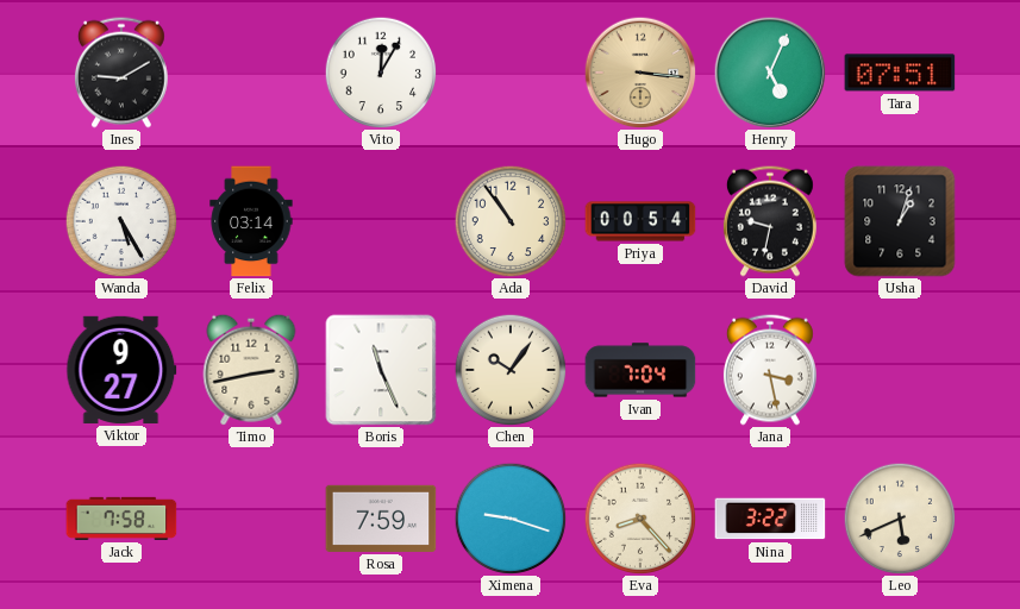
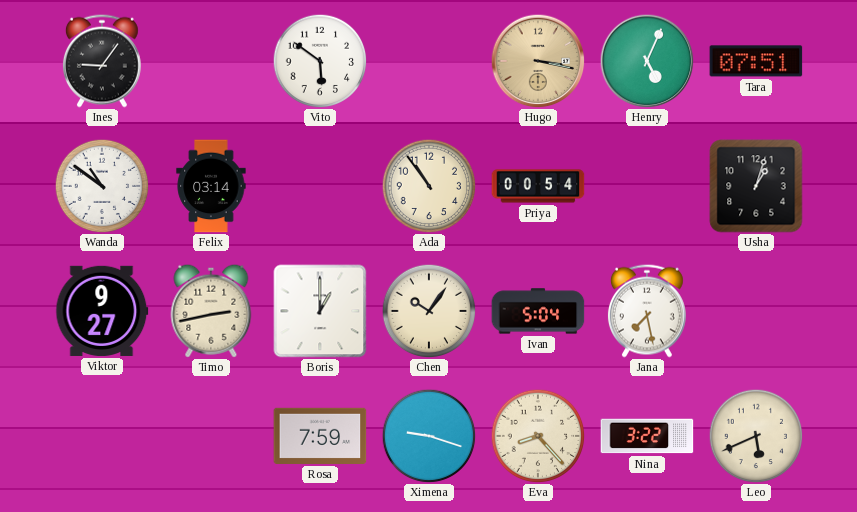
Ines: 9:10 -> 9:06
Vito: 12:05 -> 5:51
Hugo: 3:16 -> 3:17
Wanda: 5:25 -> 10:51
David: 9:32 -> none
Boris: 11:26 -> 1:00
Ivan: 7:04 -> 5:04
Jana: 3:28 -> 7:28
Jack: 7:58 -> none
